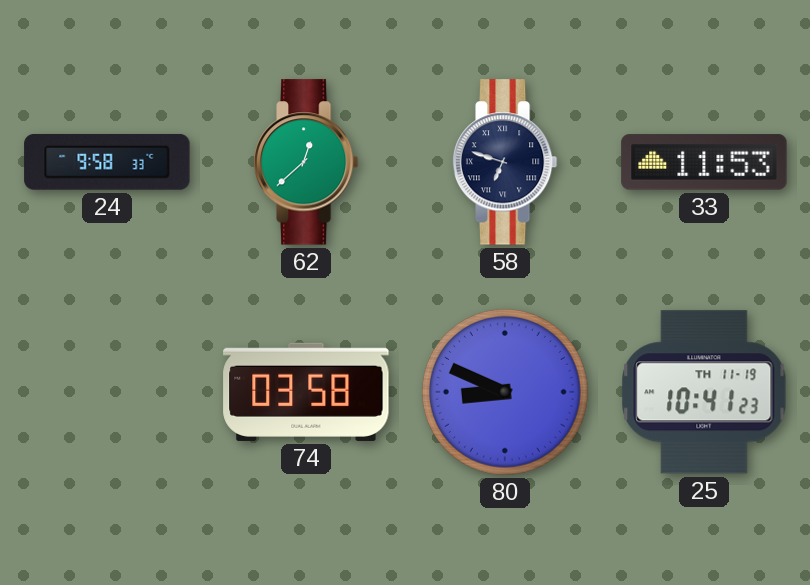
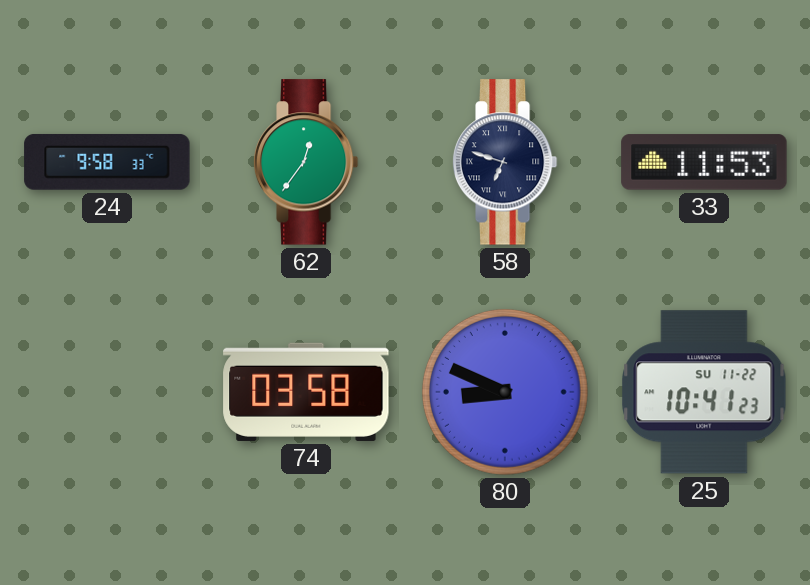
62: 12:38 -> 12:36
25 date: TH 11-19 -> SU 11-22
